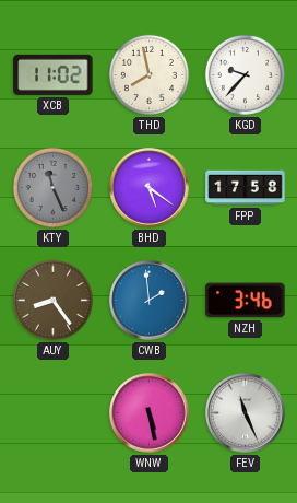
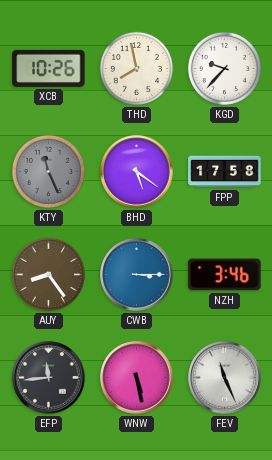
XCB: 11:02 -> 10:26
CWB: 1:59 -> 3:15
EFP: none -> 11:44
